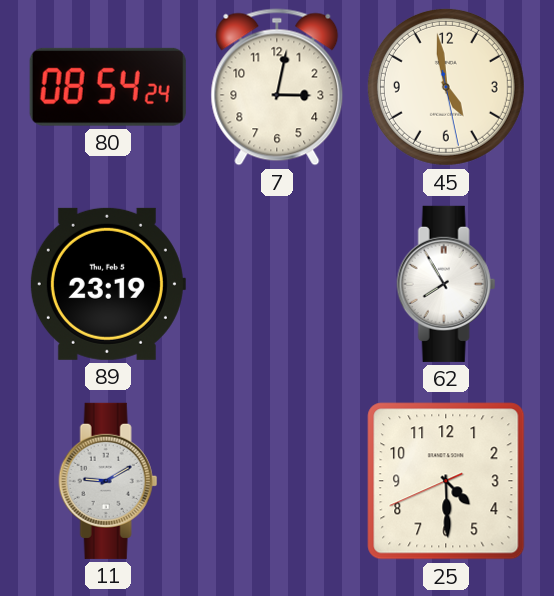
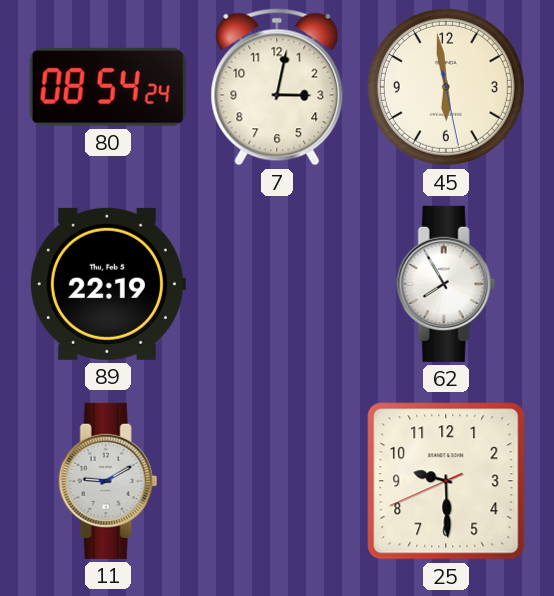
45: 4:58 -> 5:58
89: 23:19 -> 22:19
25: 4:29 -> 9:29
